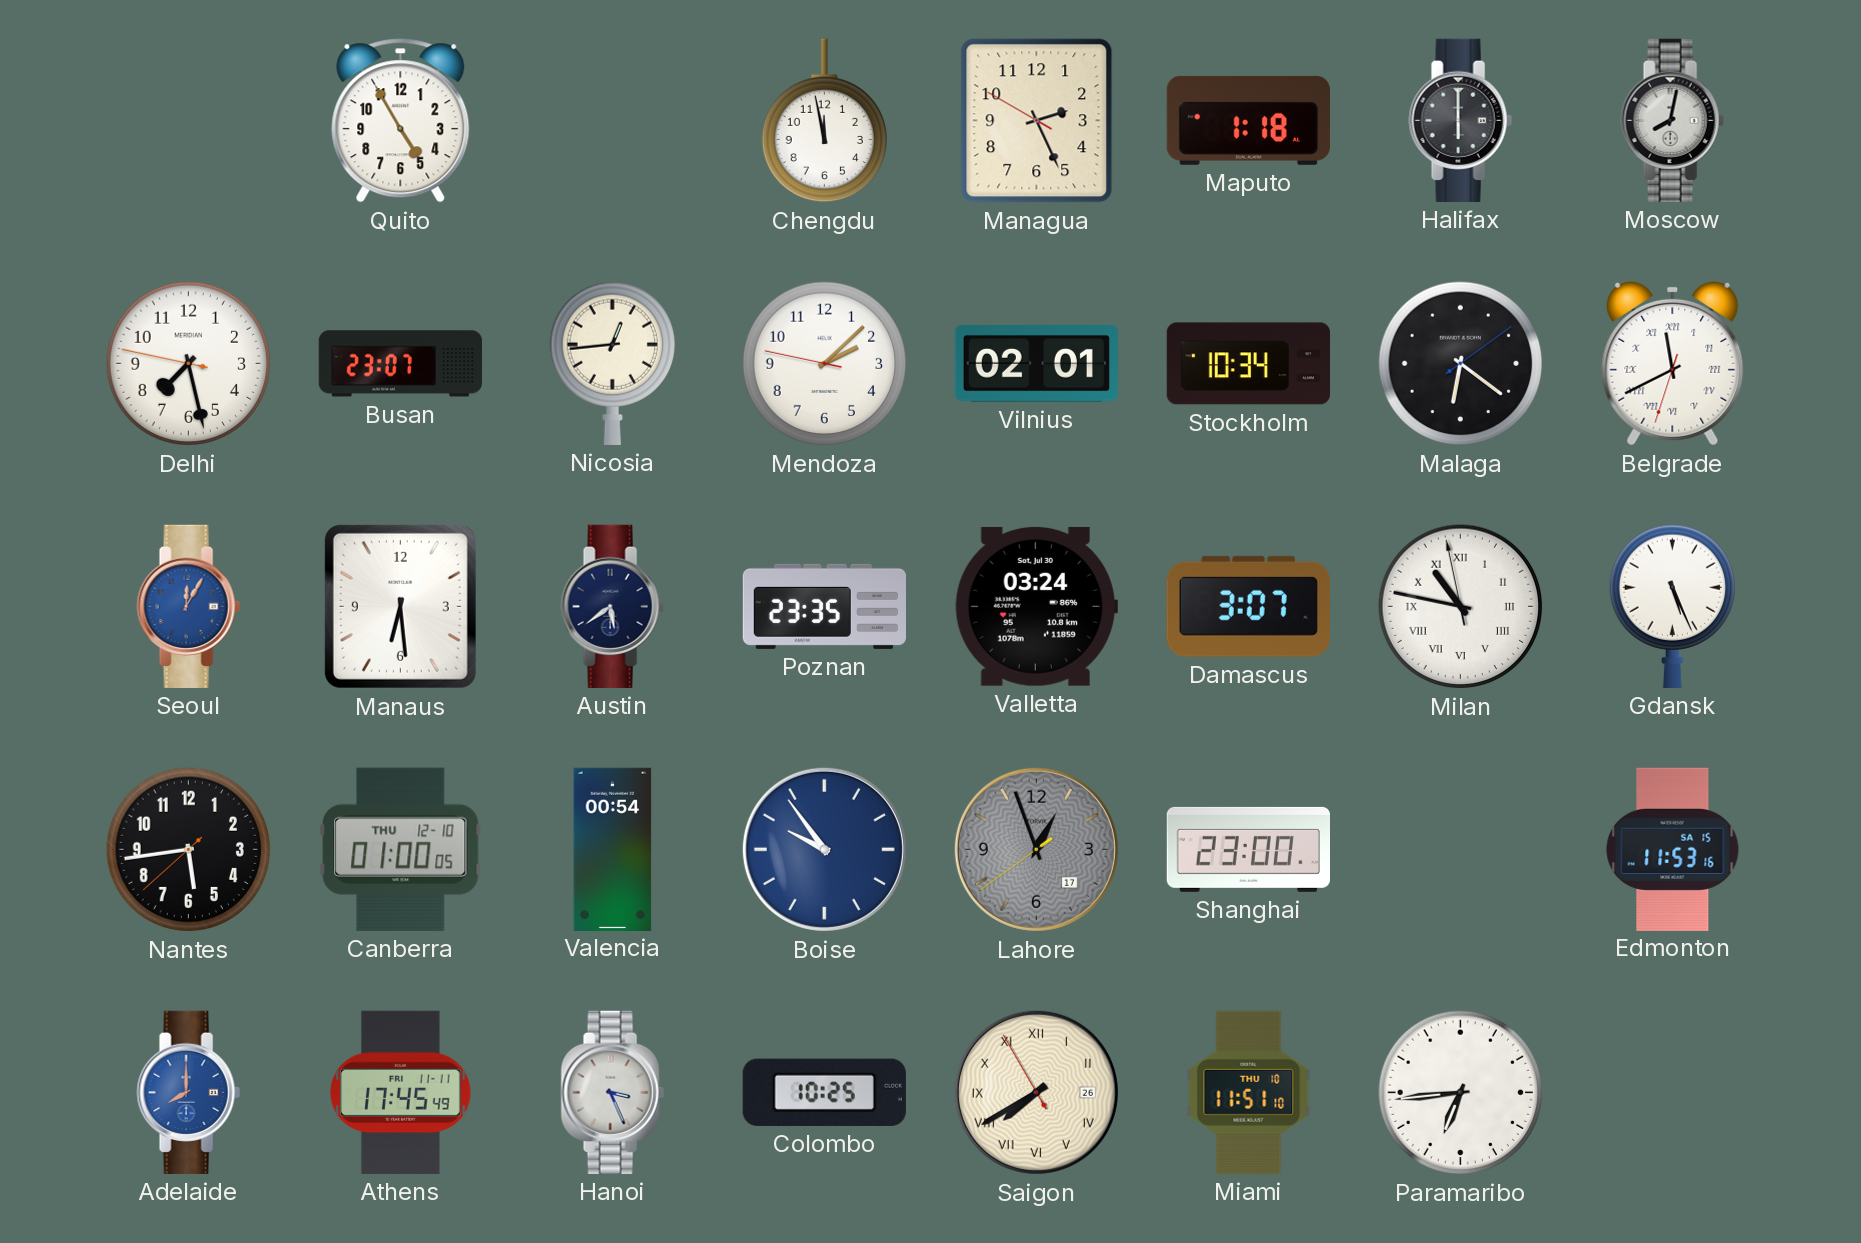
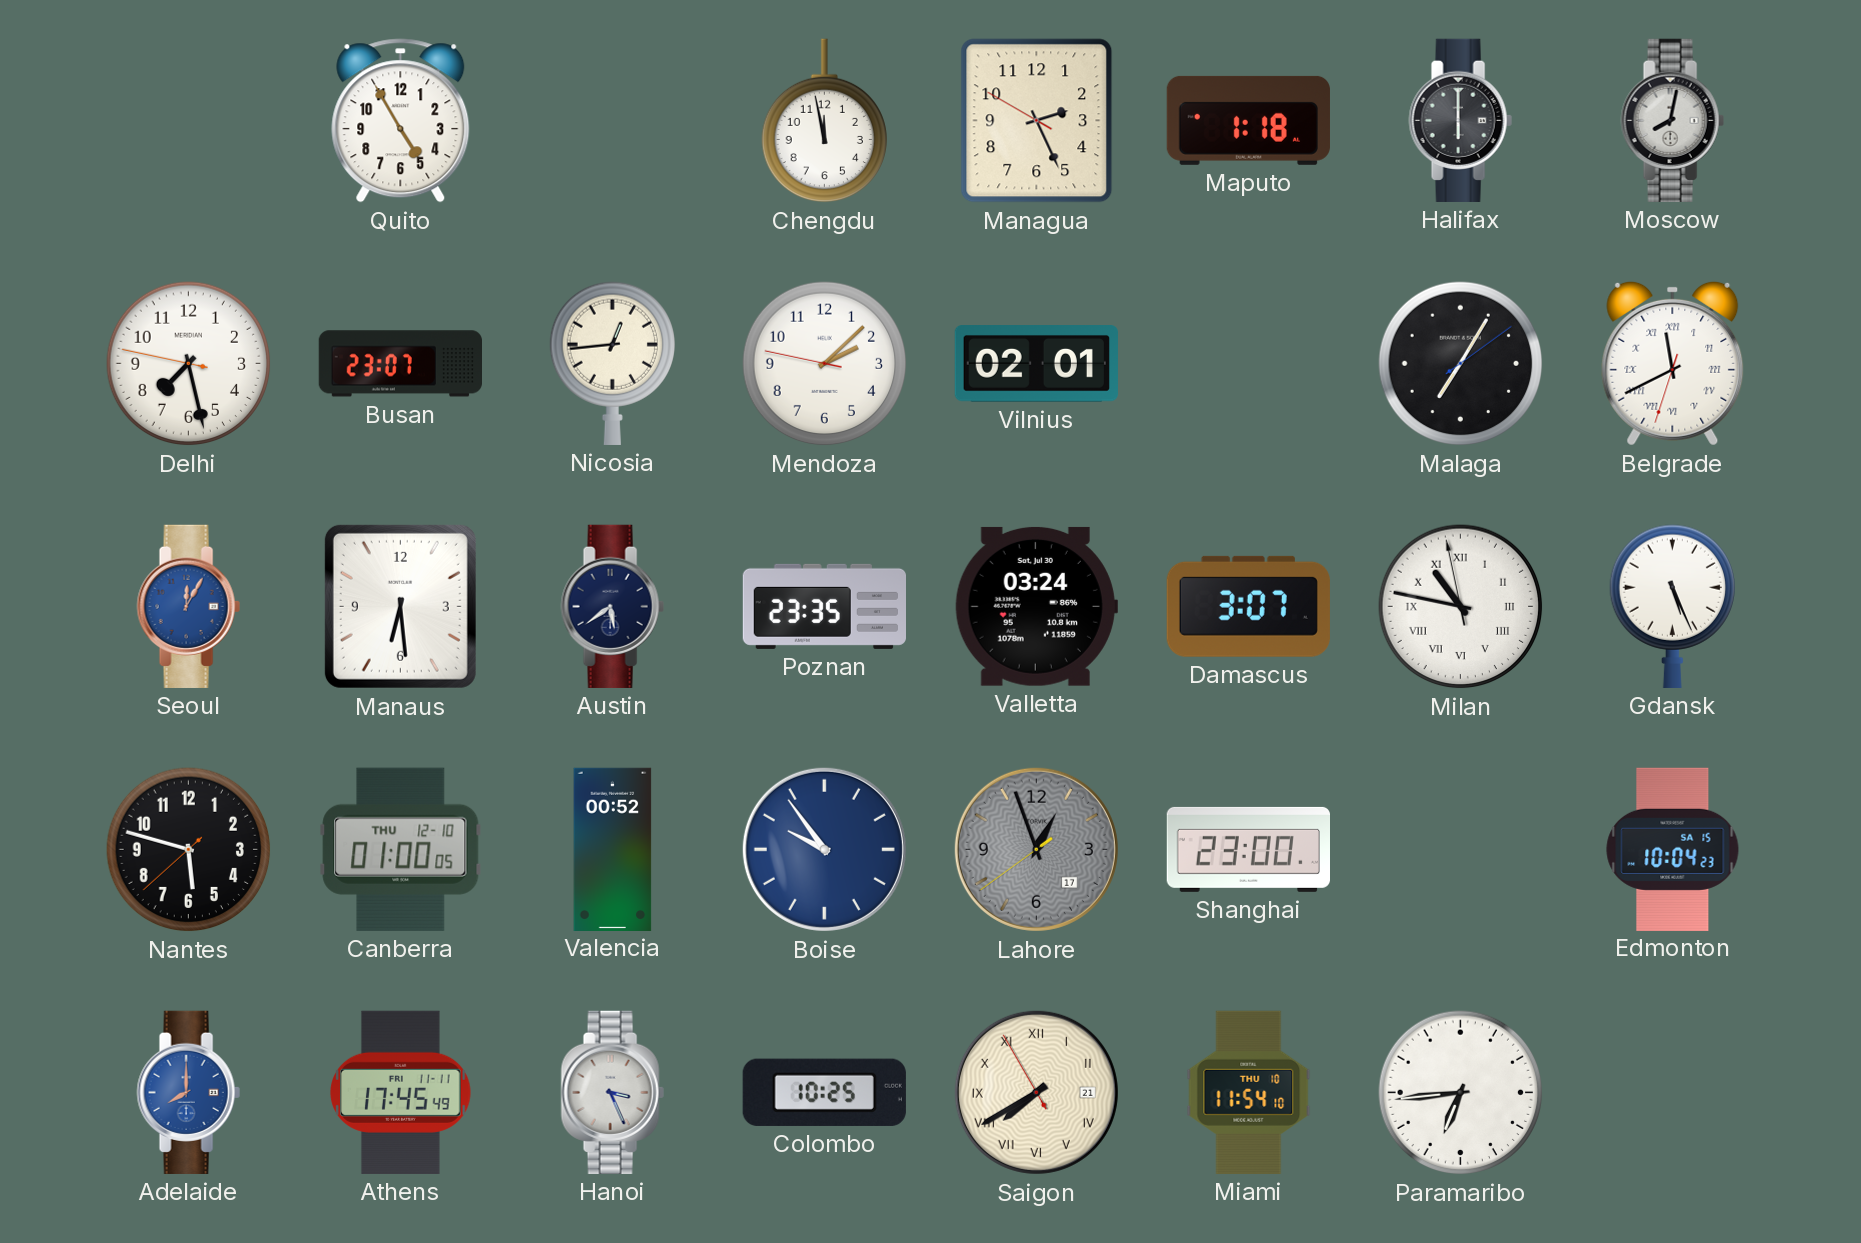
Stockholm: 10:34 -> none
Malaga: 6:21 -> 7:05
Nantes: 5:43 -> 5:47
Valencia: 00:54 -> 00:52
Edmonton: 11:53 -> 10:04
Saigon date: 26 -> 21
Miami: 11:51 -> 11:54
